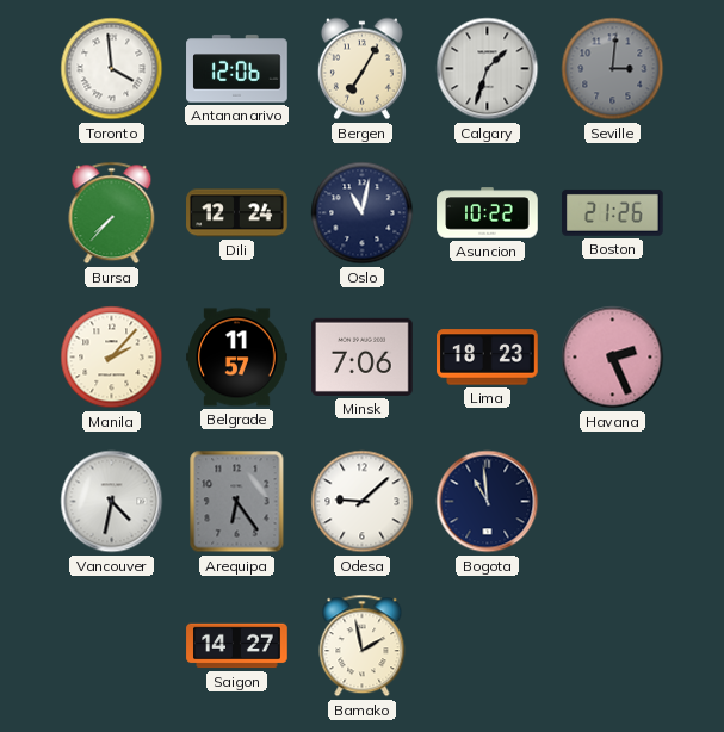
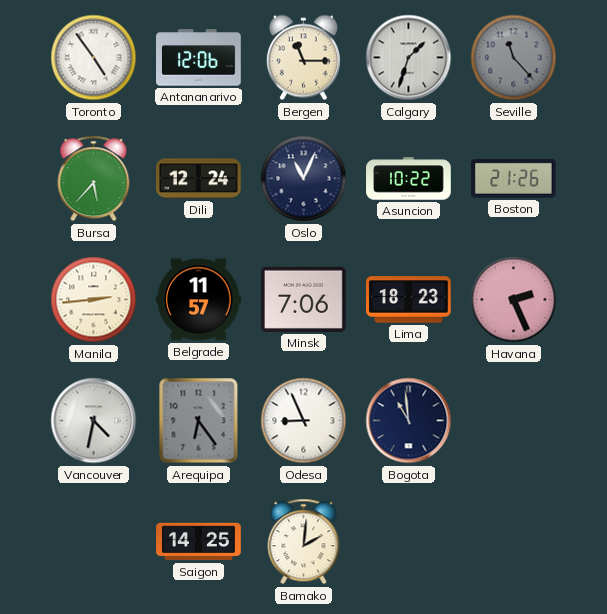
Toronto: 3:59 -> 4:54
Bergen: 7:05 -> 11:15
Seville: 3:01 -> 11:23
Bursa: 7:37 -> 5:37
Oslo: 11:02 -> 11:04
Manila: 2:07 -> 2:44
Odesa: 9:08 -> 8:56
Saigon: 14:27 -> 14:25
Bamako: 1:58 -> 2:01
